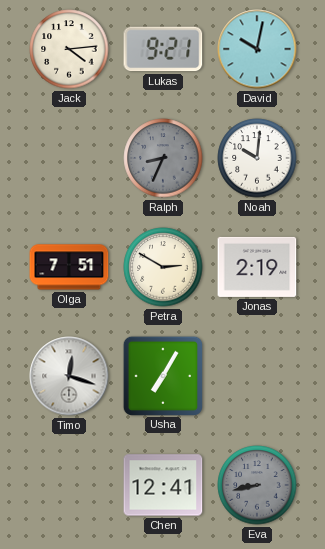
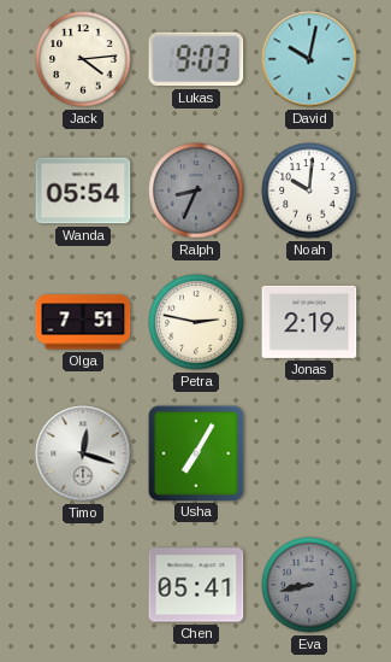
Lukas: 9:21 -> 9:03
Wanda: none -> 05:54
Petra: 2:50 -> 2:47
Chen: 12:41 -> 05:41
